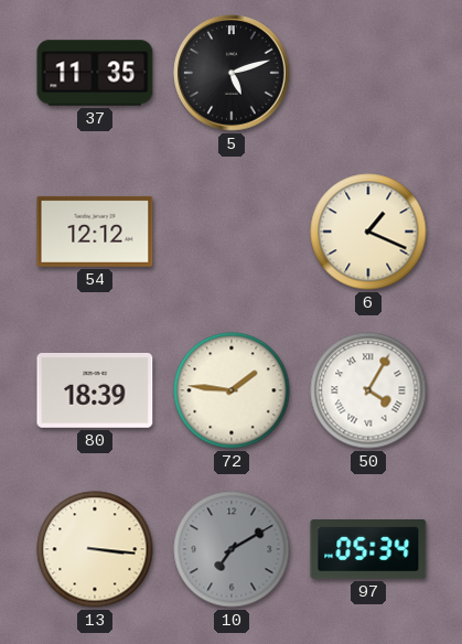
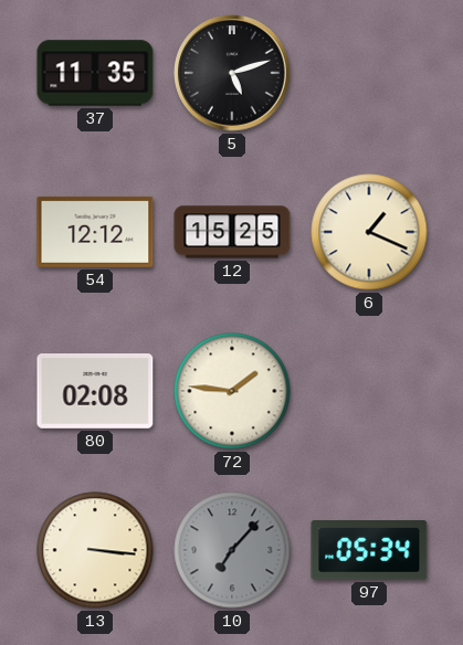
12: none -> 15:25
80: 18:39 -> 02:08
50: 4:05 -> none
10: 7:10 -> 7:07
